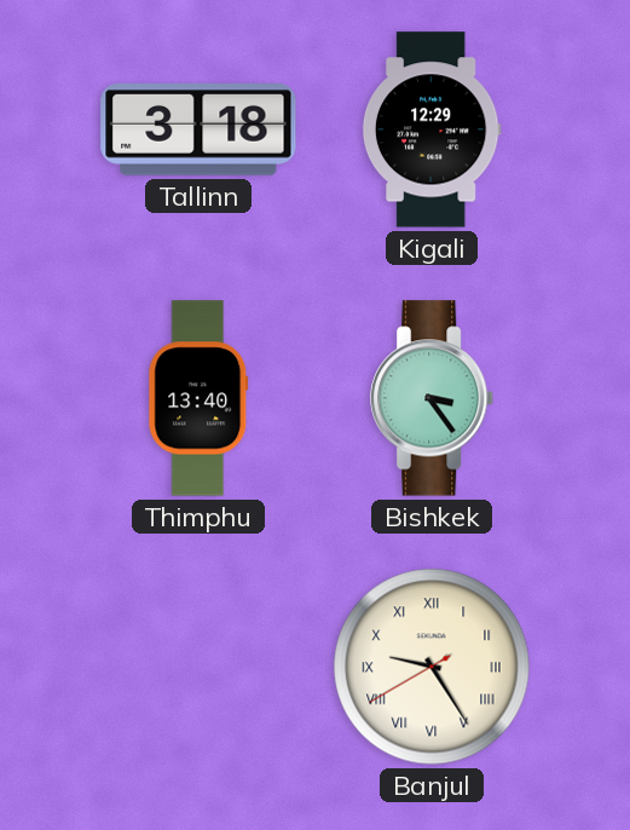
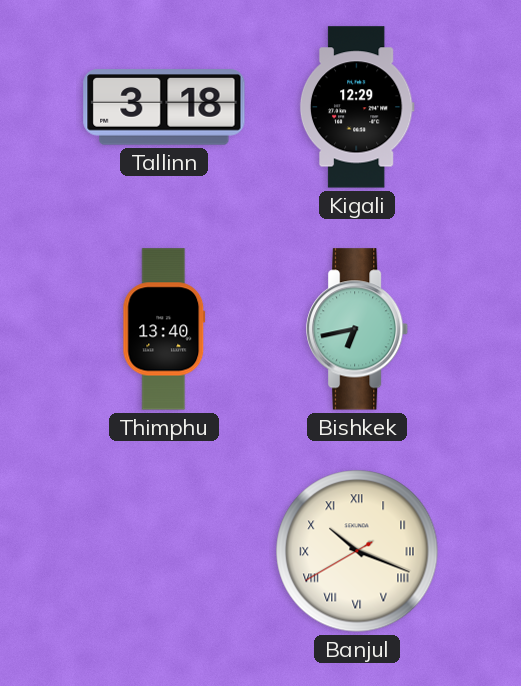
Bishkek: 3:24 -> 6:43
Banjul: 9:24 -> 10:18
